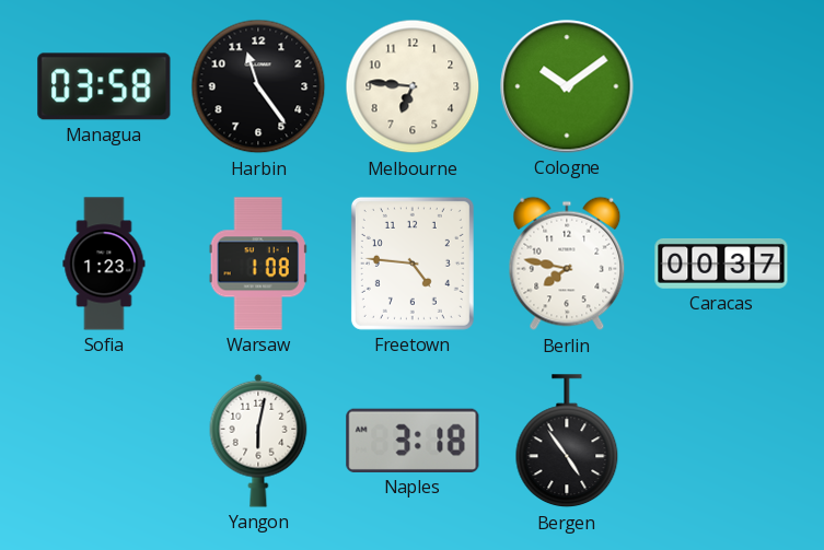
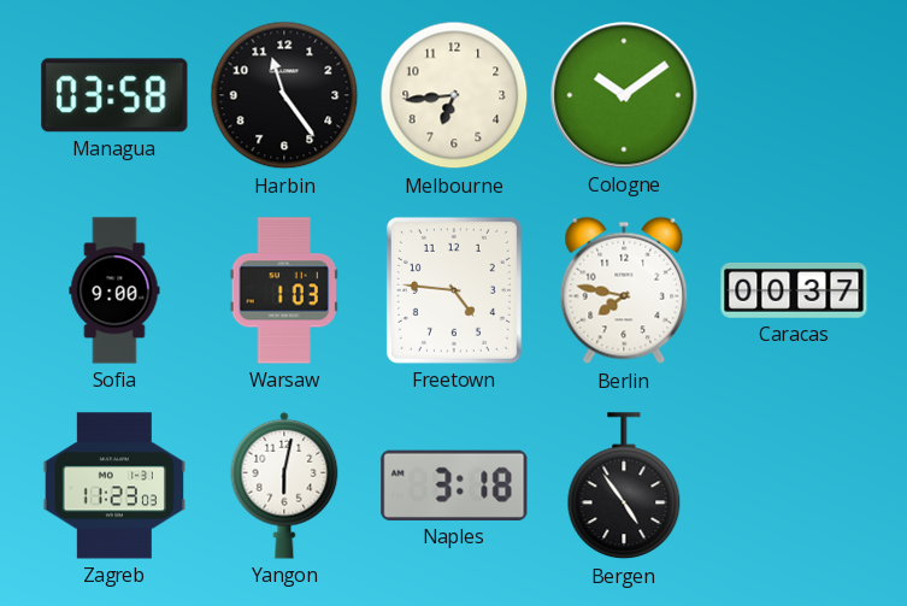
Melbourne: 6:46 -> 6:44
Sofia: 1:23 -> 9:00
Warsaw: 1:08 -> 1:03
Zagreb: none -> 11:23
